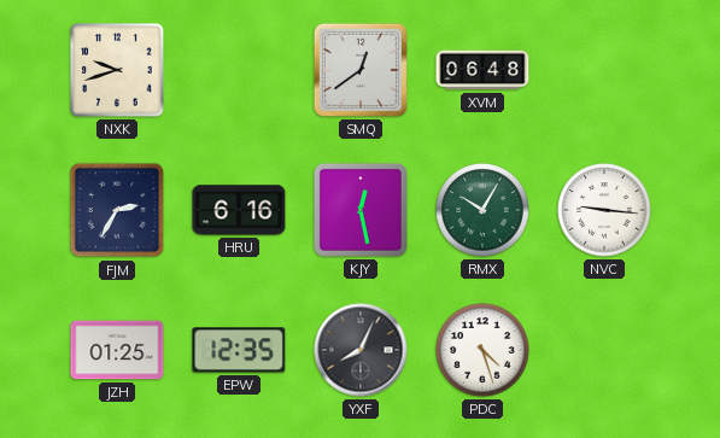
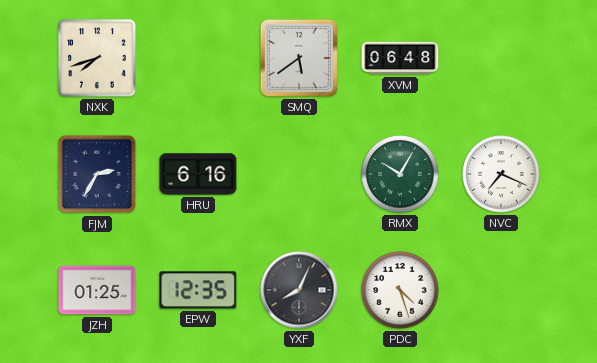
NXK: 9:42 -> 7:42
SMQ: 12:39 -> 5:39
KJY: 12:28 -> none
NVC: 9:16 -> 7:19
